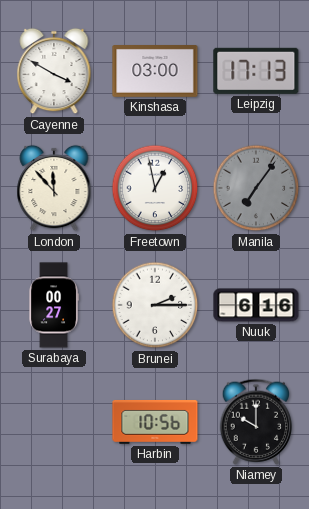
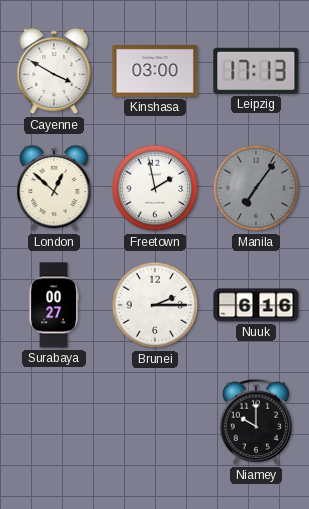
London: 11:53 -> 12:52
Freetown: 12:58 -> 1:58
Harbin: 10:56 -> none
